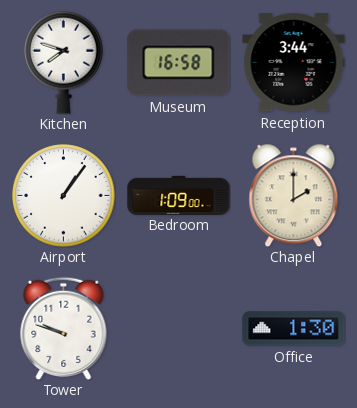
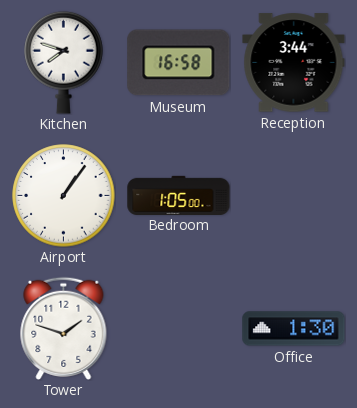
Bedroom: 1:09 -> 1:05
Chapel: 2:00 -> none
Tower: 9:48 -> 1:48
